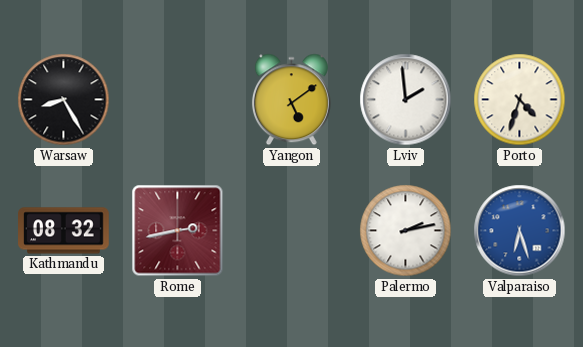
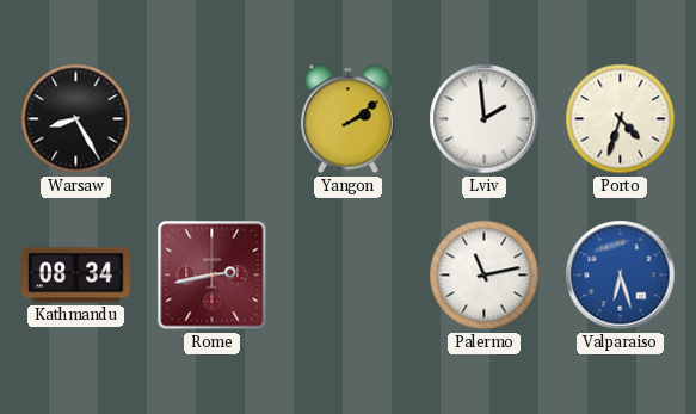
Yangon: 5:09 -> 2:09
Kathmandu: 08:32 -> 08:34
Palermo: 2:13 -> 11:13
